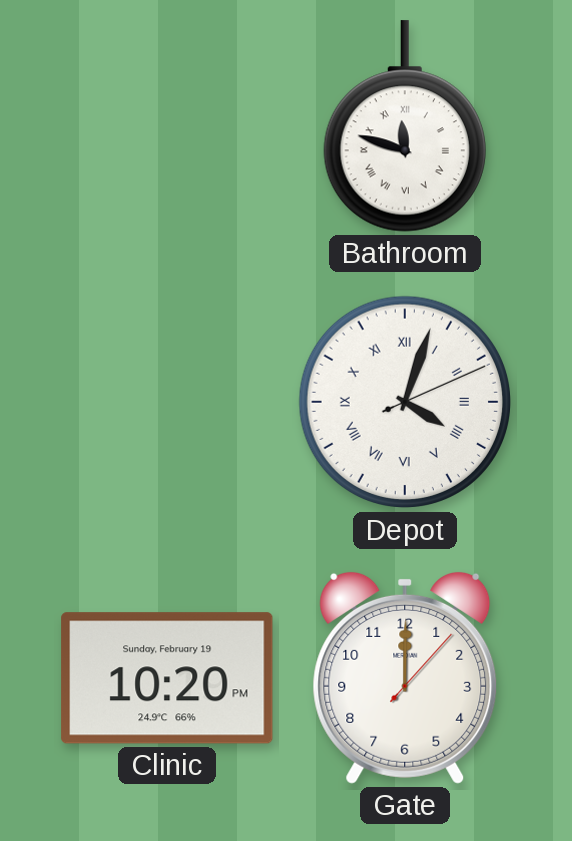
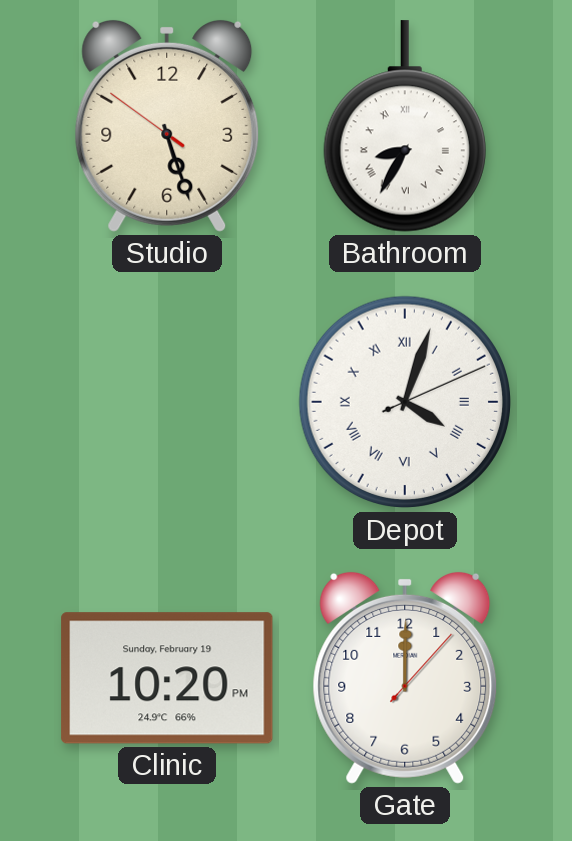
Studio: none -> 5:26
Bathroom: 11:48 -> 8:35
